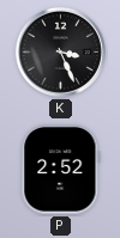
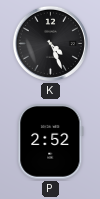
K: 3:26 -> 4:26
